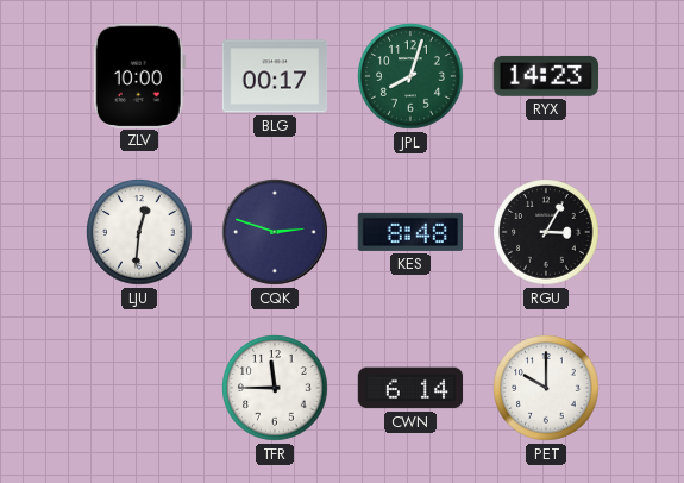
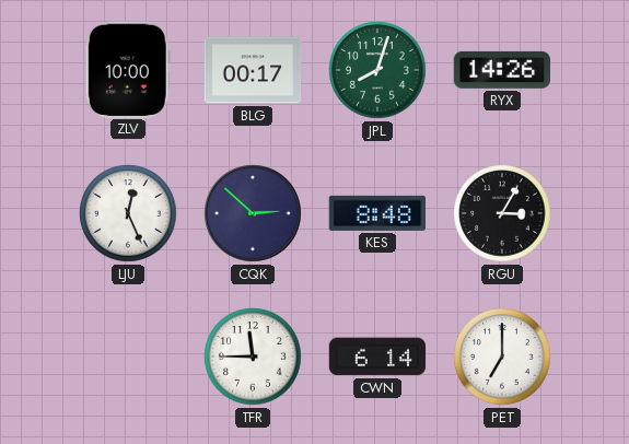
RYX: 14:23 -> 14:26
LJU: 12:31 -> 12:26
CQK: 2:48 -> 2:52
PET: 10:00 -> 7:00
